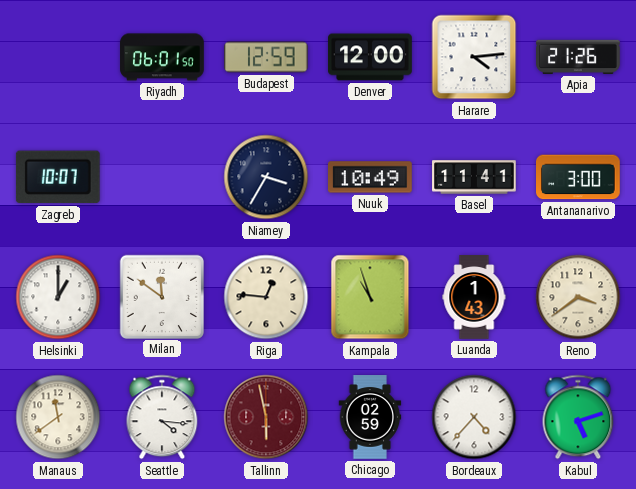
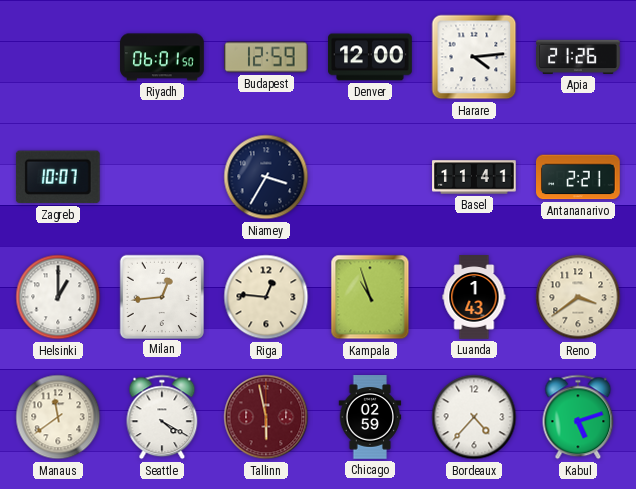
Nuuk: 10:49 -> none
Antananarivo: 3:00 -> 2:21
Milan: 11:51 -> 12:44
Seattle: 4:16 -> 4:20
